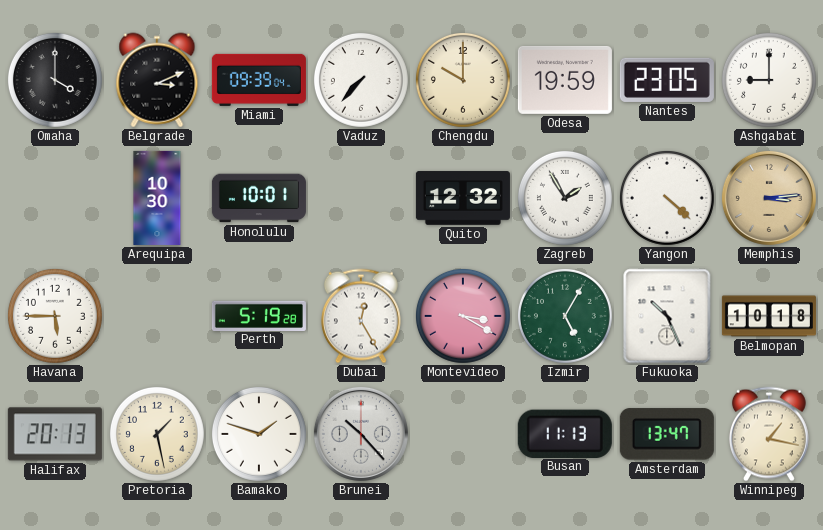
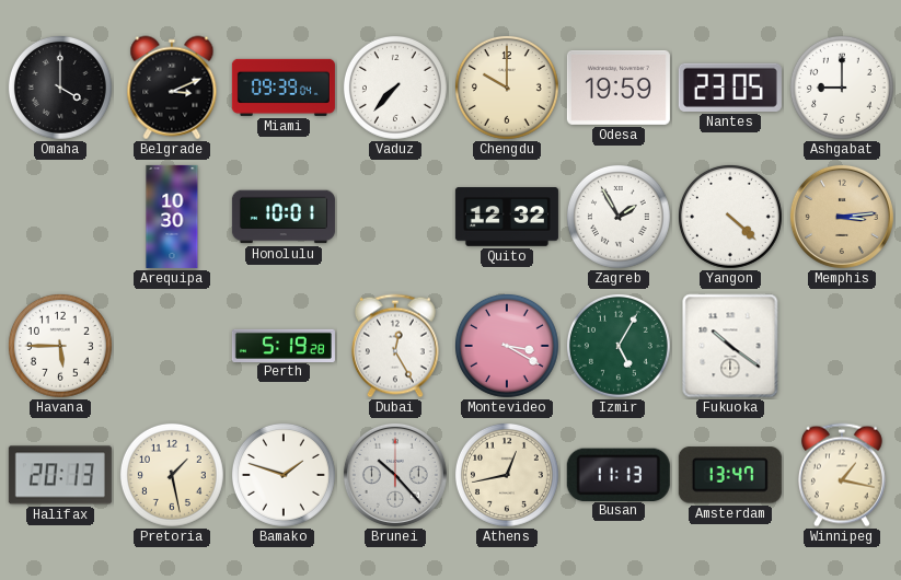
Fukuoka: 10:26 -> 10:21
Belmopan: 10:18 -> none
Athens: none -> 12:43
